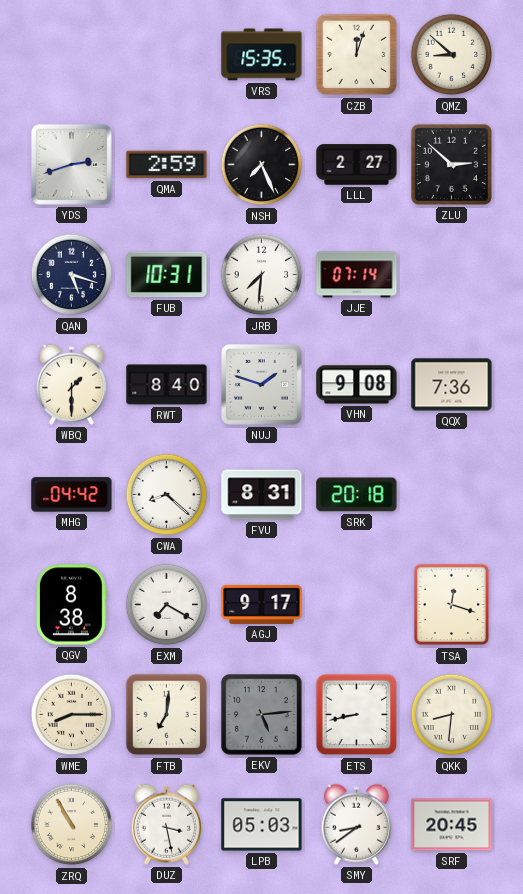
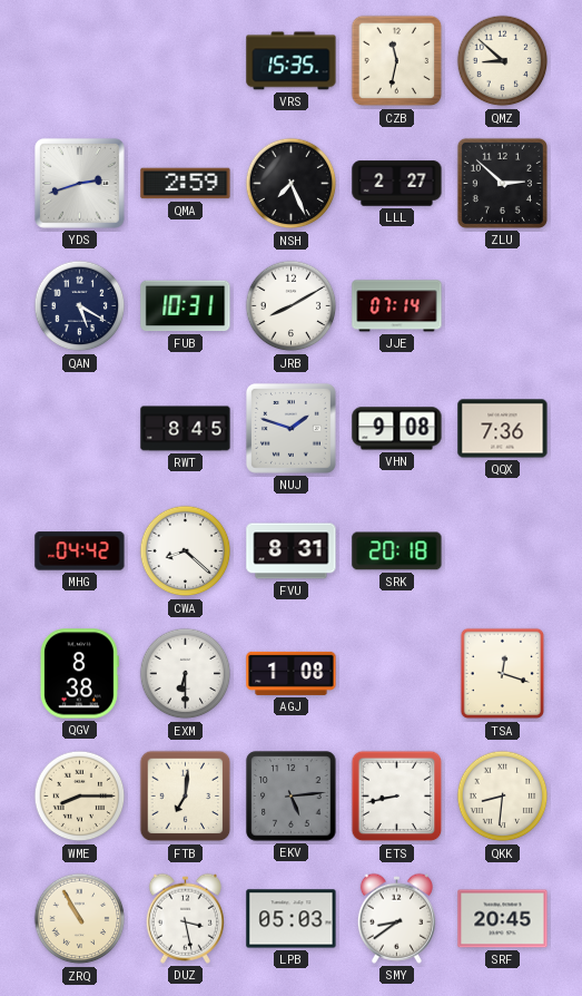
CZB: 12:03 -> 11:32
QAN: 5:18 -> 5:20
JRB: 7:31 -> 8:10
WBQ: 1:30 -> none
RWT: 8:40 -> 8:45
EXM: 7:20 -> 6:30
AGJ: 9:17 -> 1:08
